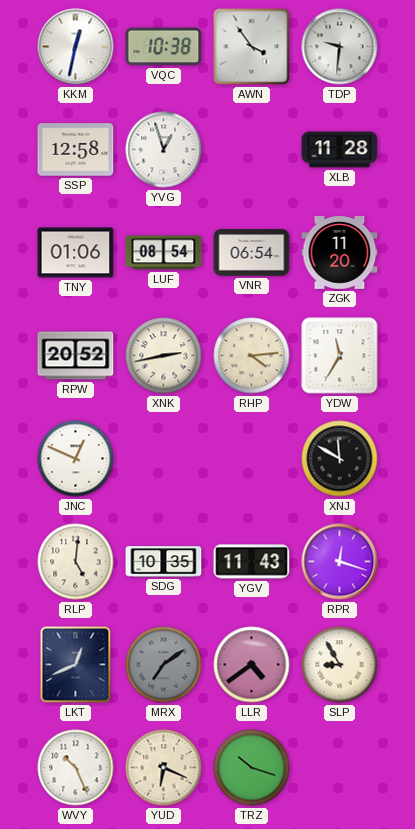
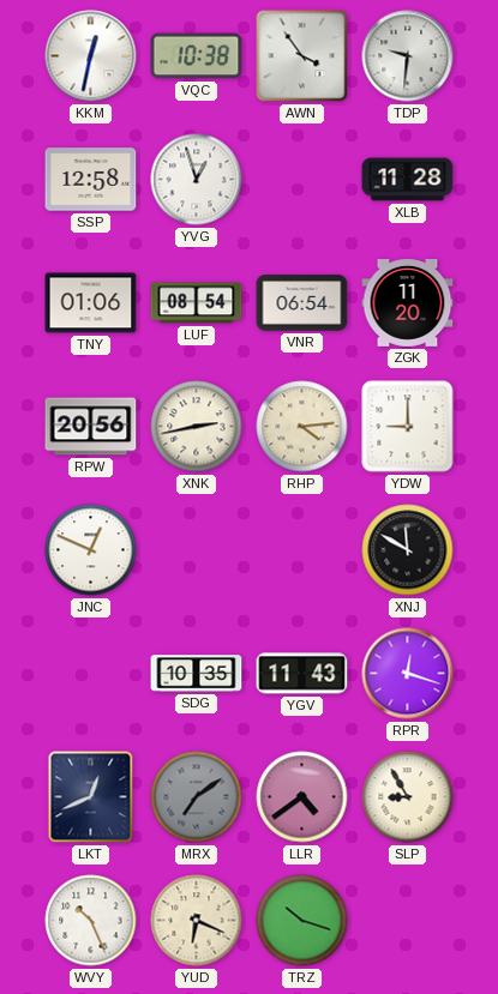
RPW: 20:52 -> 20:56
YDW: 11:35 -> 9:00
RLP: 5:01 -> none
